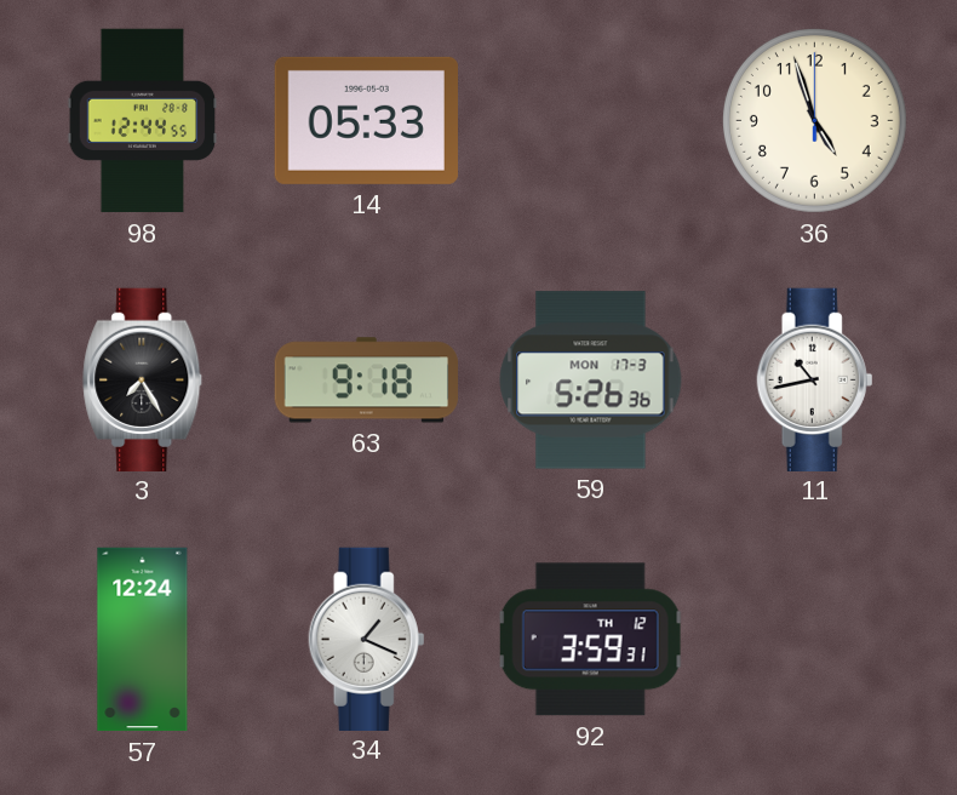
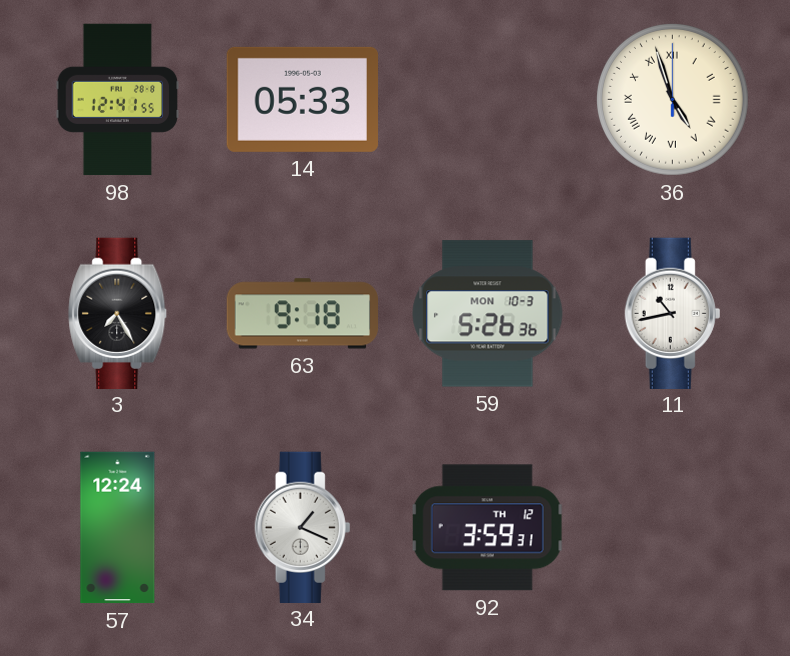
98: 12:44 -> 12:41
36 numerals: Arabic -> Roman
59 date: MON 17-3 -> MON 10-3
